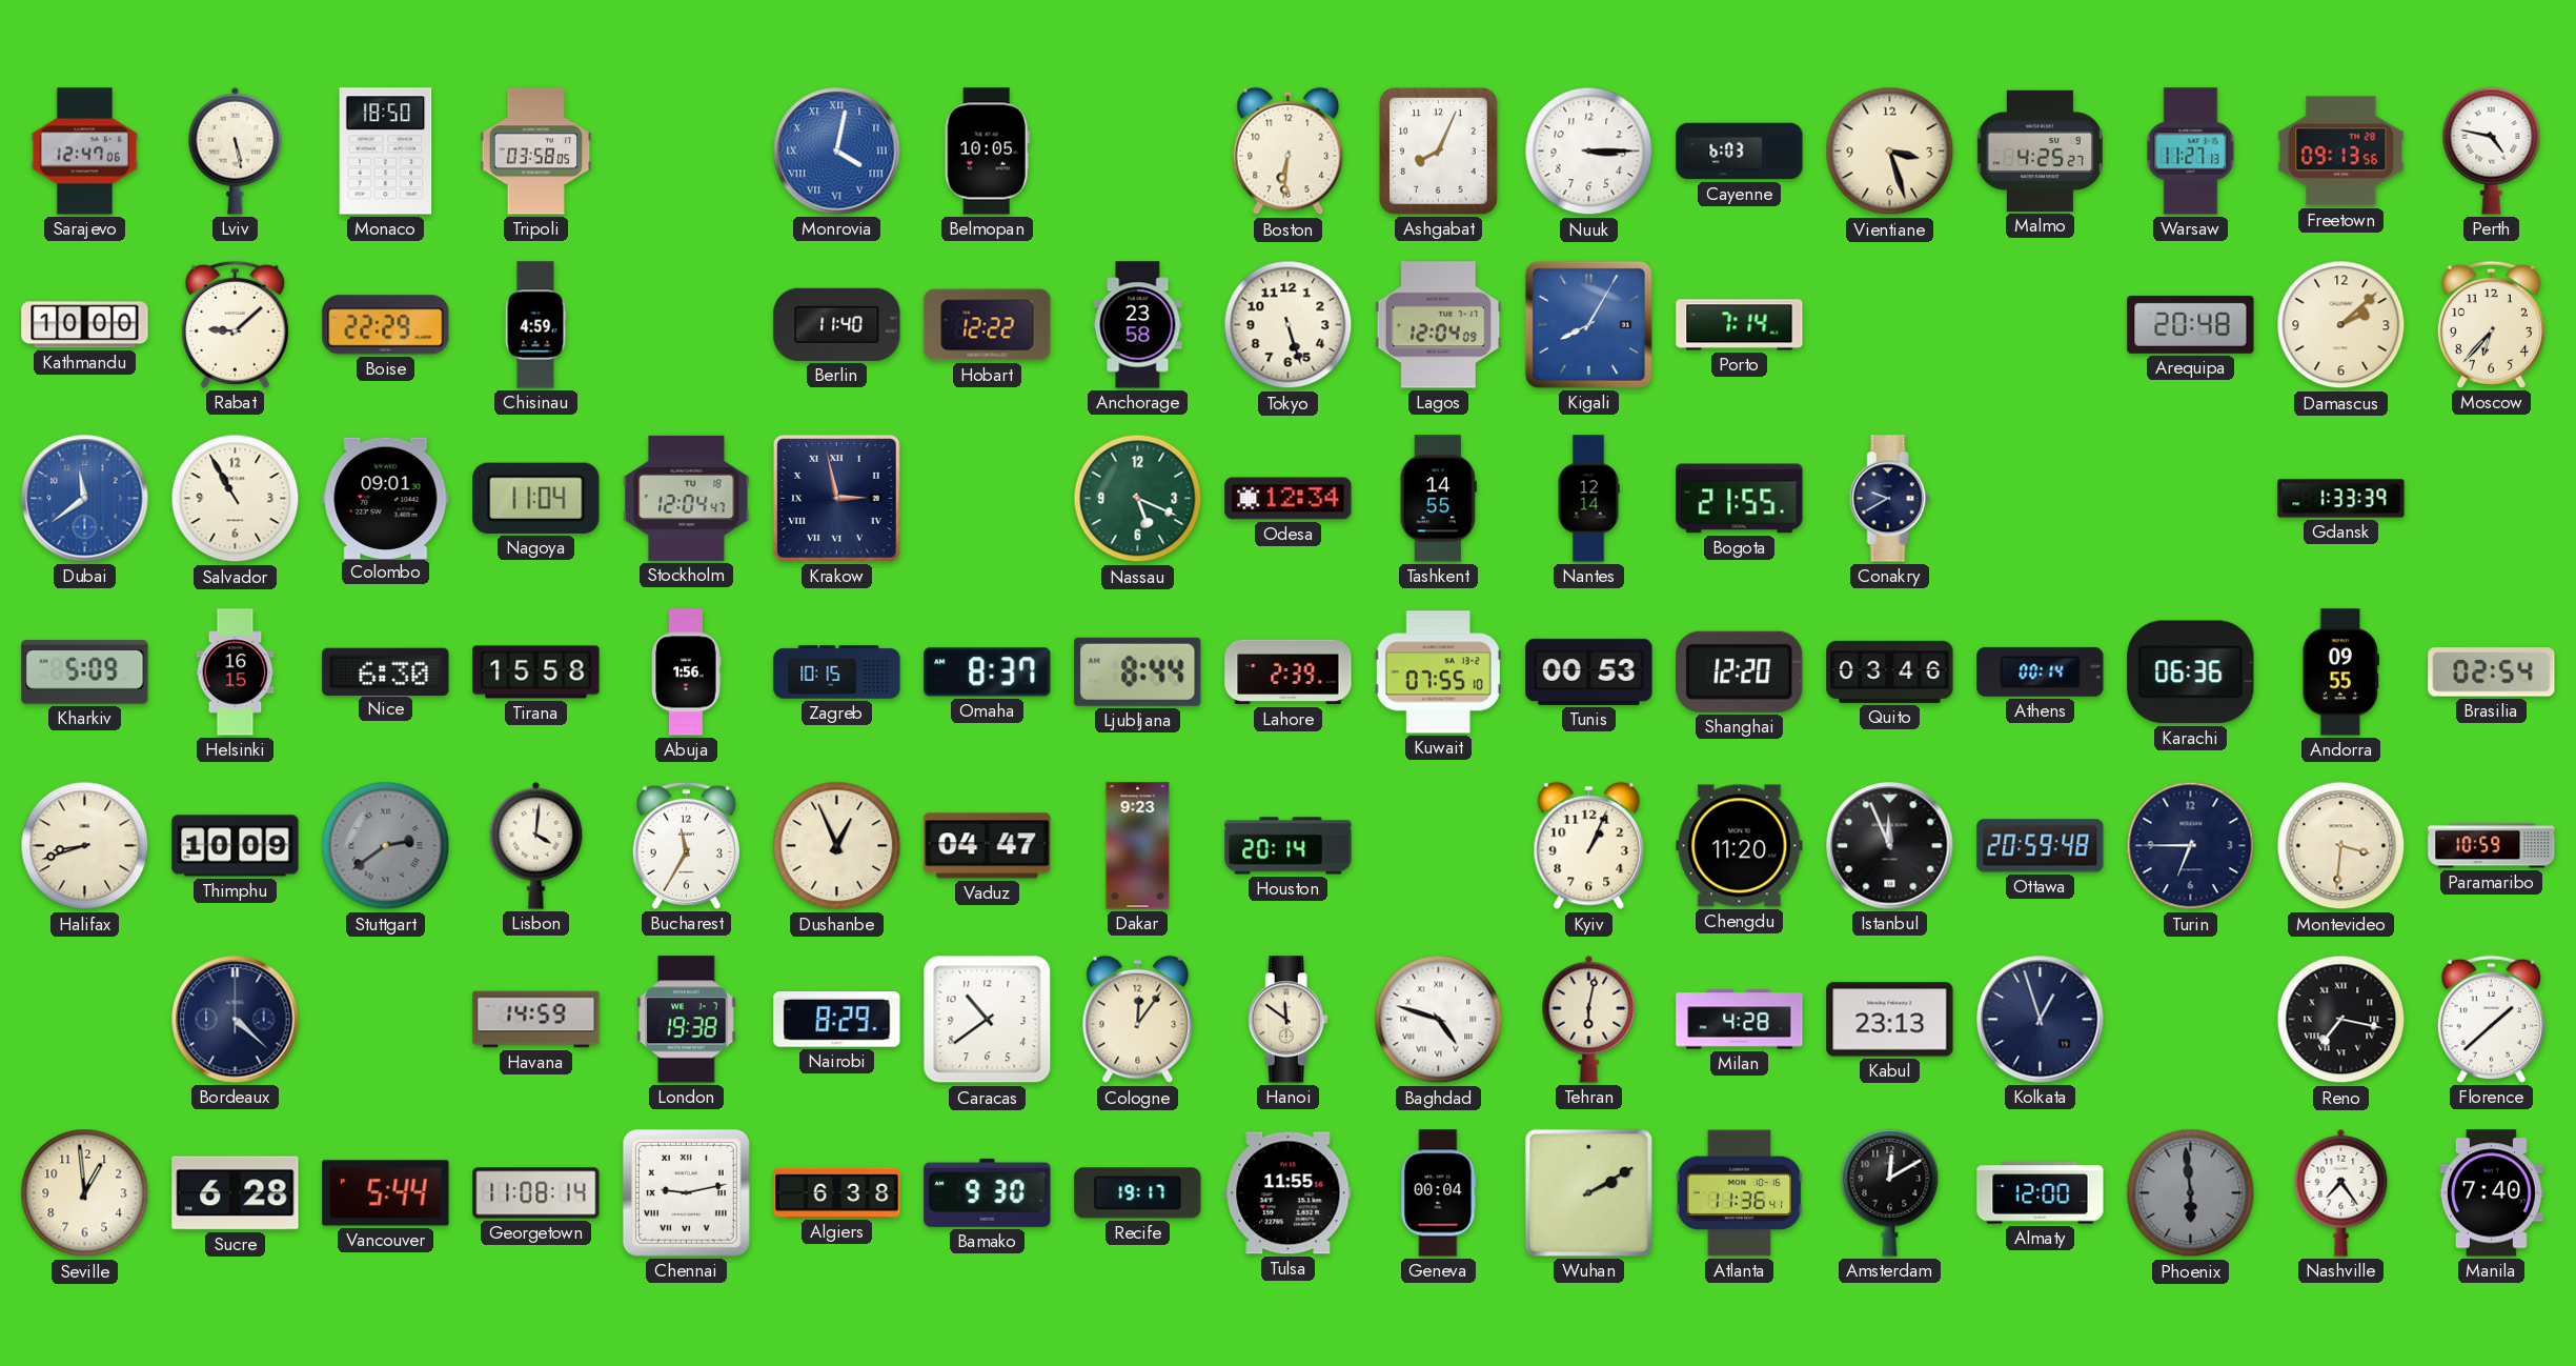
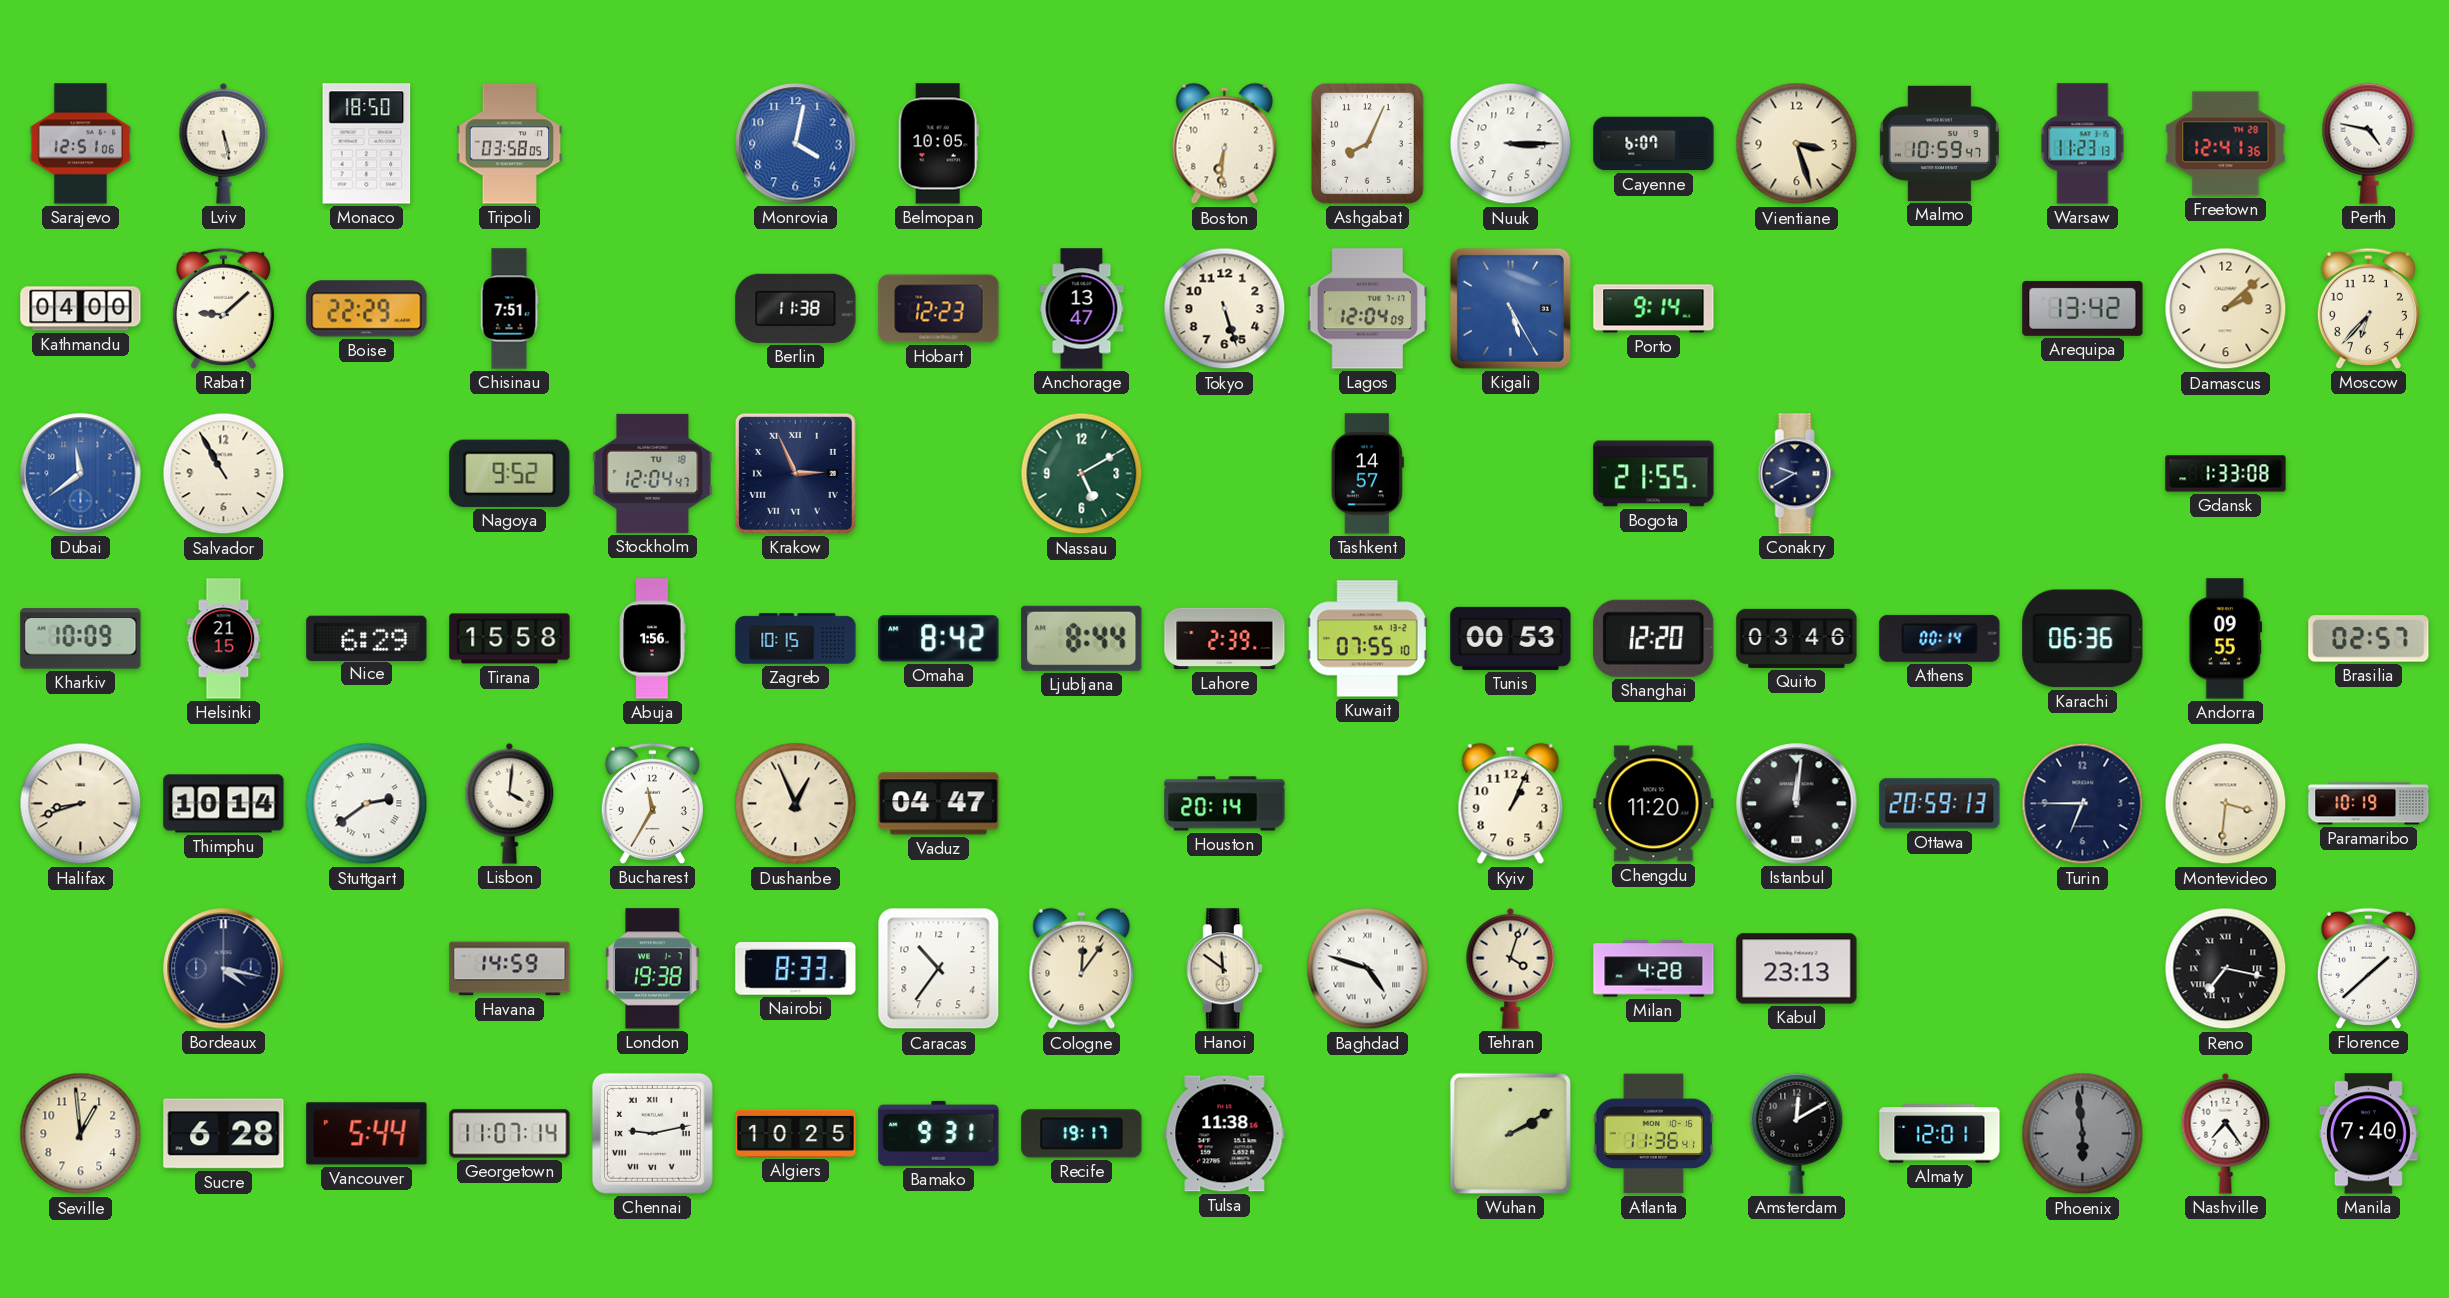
Sarajevo: 12:47 -> 12:51
Monrovia numerals: Roman -> Arabic
Cayenne: 6:03 -> 6:07
Malmo: 4:25 -> 10:59
Warsaw: 11:27 -> 11:23
Freetown: 09:13 -> 12:41
Kathmandu: 10:00 -> 04:00
Chisinau: 4:59 -> 7:51
Berlin: 11:40 -> 11:38
Hobart: 12:22 -> 12:23
Anchorage: 23:58 -> 13:47
Kigali: 8:05 -> 5:25
Porto: 7:14 -> 9:14
Arequipa: 20:48 -> 13:42
Colombo: 09:01 -> none
Nagoya: 11:04 -> 9:52
Krakow: 2:58 -> 2:56
Nassau: 5:19 -> 5:10
Odesa: 12:34 -> none
Tashkent: 14:55 -> 14:57
Nantes: 12:14 -> none
Gdansk: 1:33:39 -> 1:33:08
Kharkiv: 5:09 -> 10:09
Helsinki: 16:15 -> 21:15
Nice: 6:30 -> 6:29
Omaha: 8:37 -> 8:42
Brasilia: 02:54 -> 02:57
Thimphu: 10:09 -> 10:14
Stuttgart dial: grey -> white
Dakar: 9:23 -> none
Istanbul: 11:56 -> 12:01
Ottawa: 20:59:48 -> 20:59:13
Paramaribo: 10:59 -> 10:19
Bordeaux: 4:22 -> 4:17
Nairobi: 8:29 -> 8:33
Caracas: 10:39 -> 10:36
Tehran: 6:02 -> 4:03
Kolkata: 12:57 -> none
Georgetown: 11:08 -> 11:07
Algiers: 6:38 -> 10:25
Bamako: 9:30 -> 9:31
Tulsa: 11:55 -> 11:38
Geneva: 00:04 -> none
Almaty: 12:00 -> 12:01
